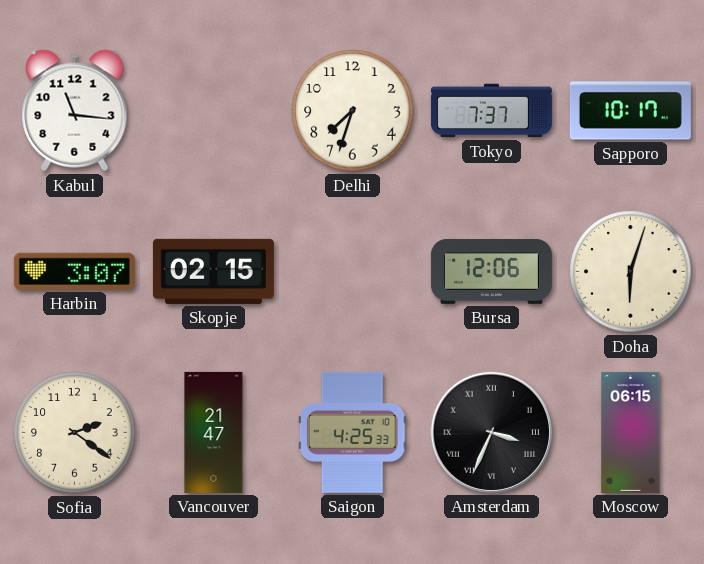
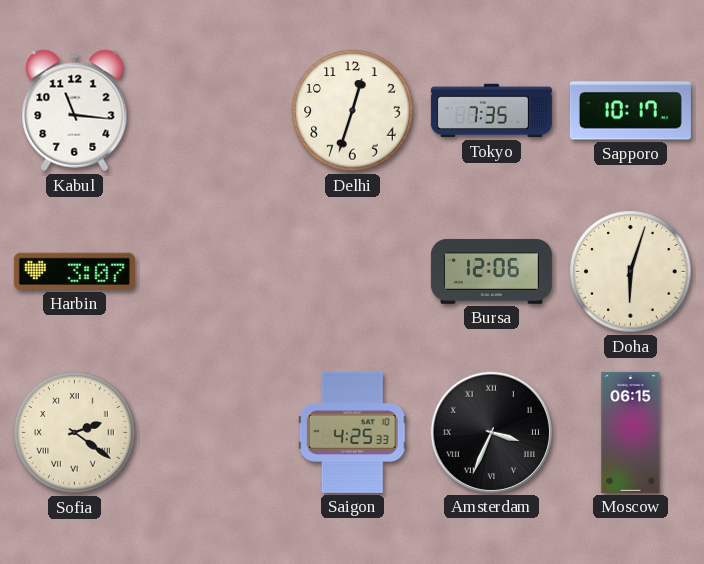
Delhi: 7:33 -> 12:33
Tokyo: 7:37 -> 7:35
Skopje: 02:15 -> none
Sofia numerals: Arabic -> Roman
Vancouver: 21:47 -> none
